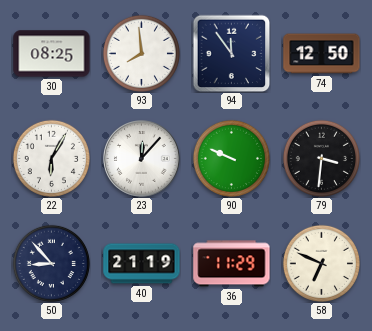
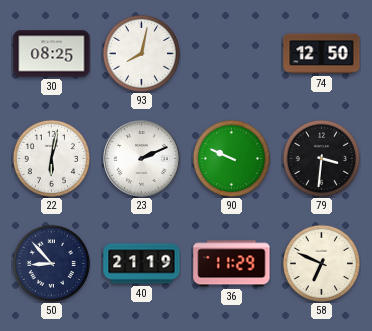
93: 7:59 -> 8:02
94: 11:54 -> none
22: 6:05 -> 6:02
23: 12:07 -> 2:11
